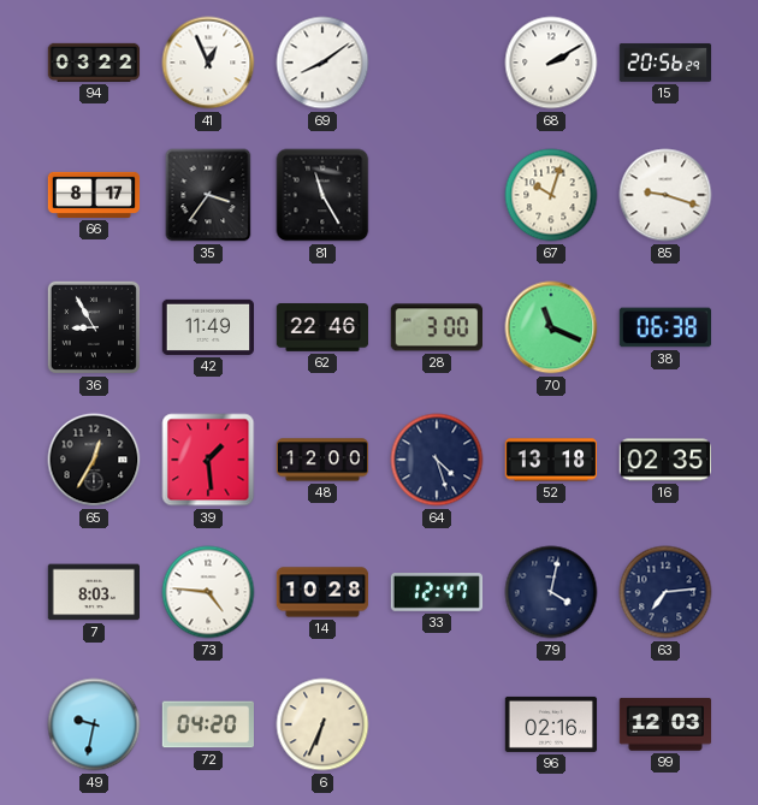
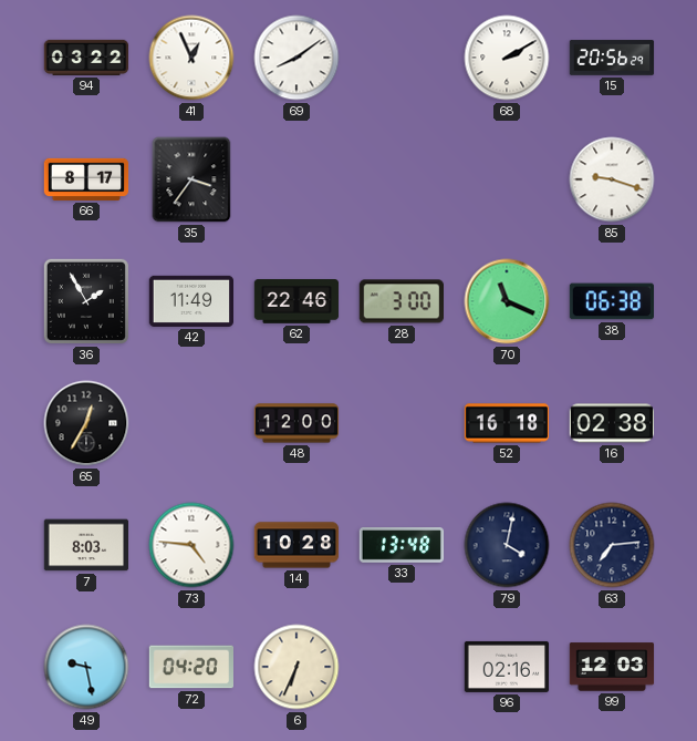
81: 11:25 -> none
67: 10:03 -> none
36: 8:55 -> 1:55
39: 1:29 -> none
64: 4:27 -> none
52: 13:18 -> 16:18
16: 02:35 -> 02:38
33: 12:47 -> 13:48
49: 9:32 -> 9:28
